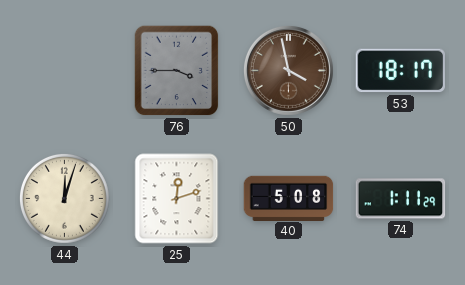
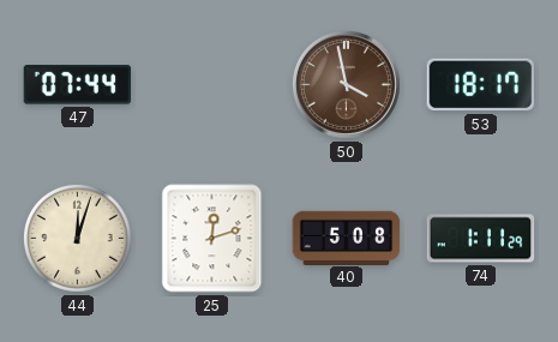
47: none -> 07:44
76: 3:45 -> none
